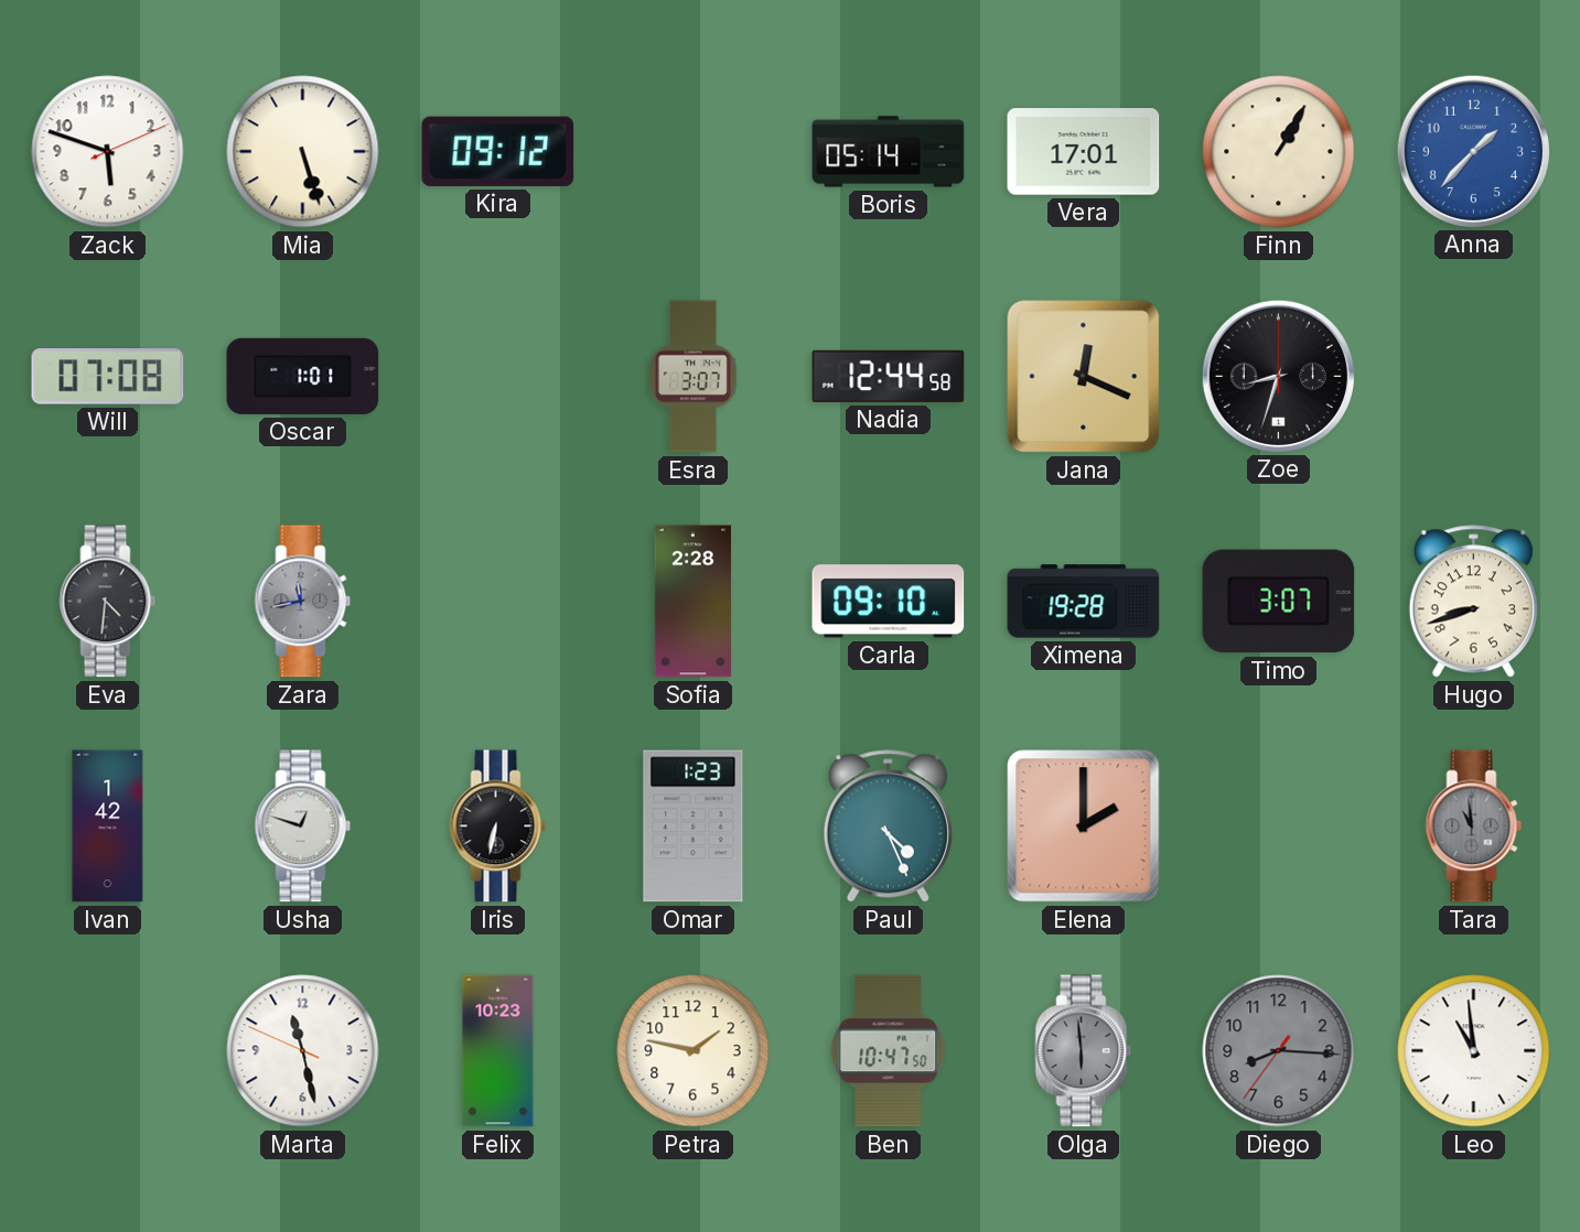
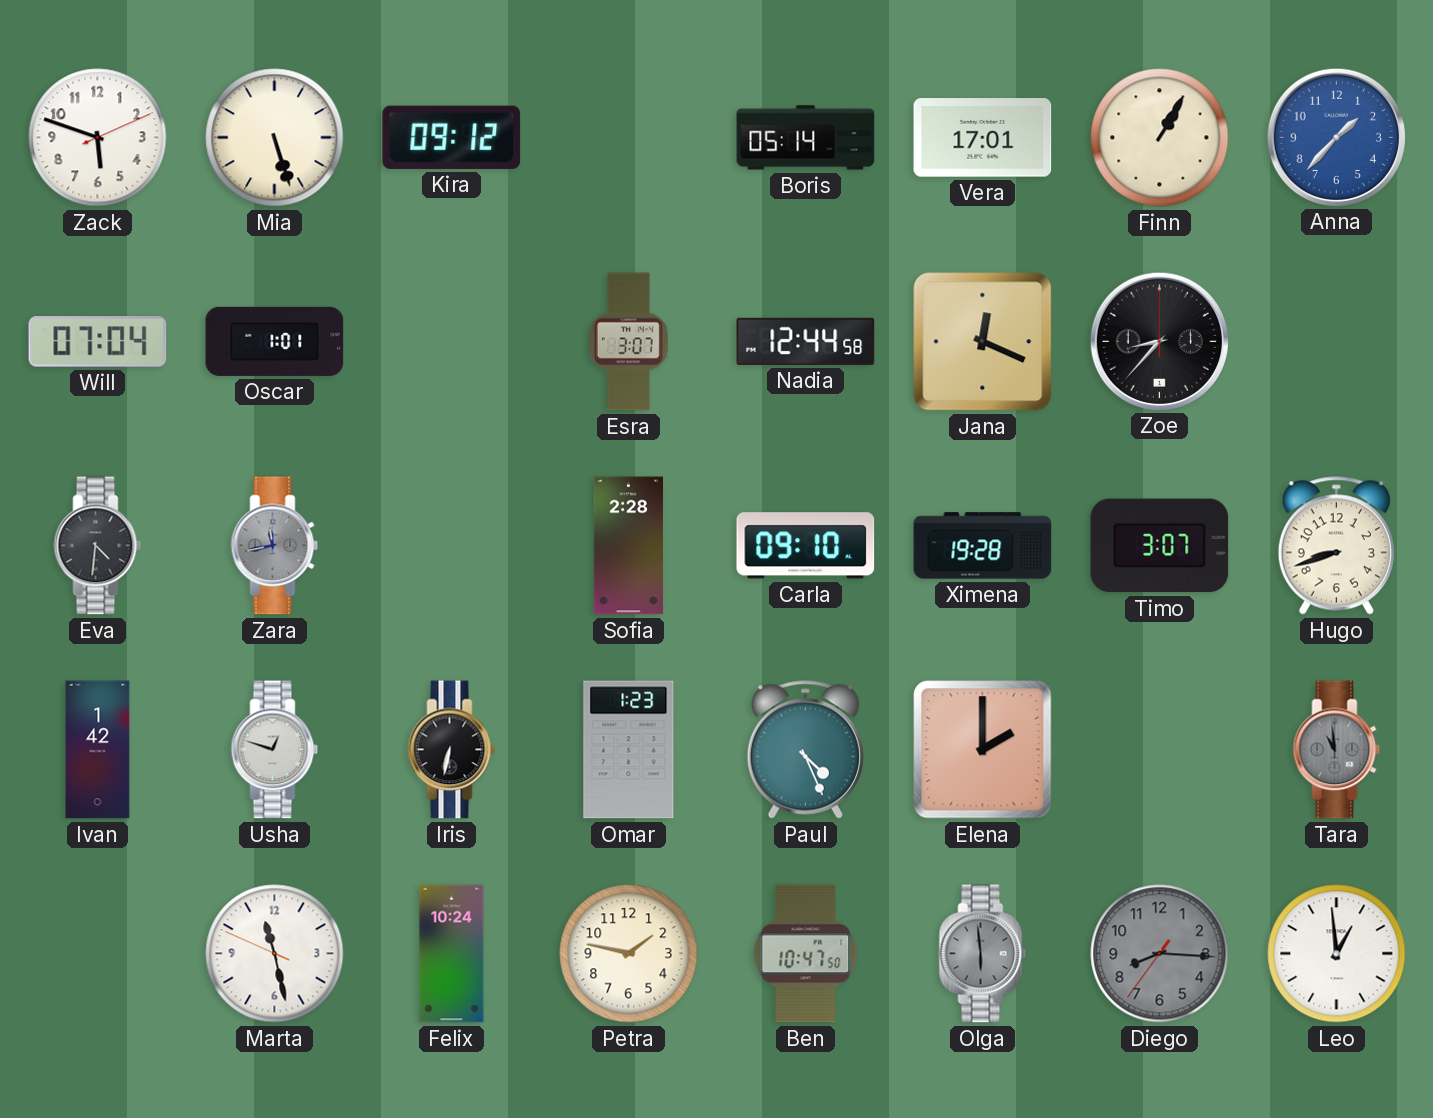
Will: 07:08 -> 07:04
Zoe: 8:33 -> 8:37
Felix: 10:23 -> 10:24
Leo: 10:59 -> 12:59
